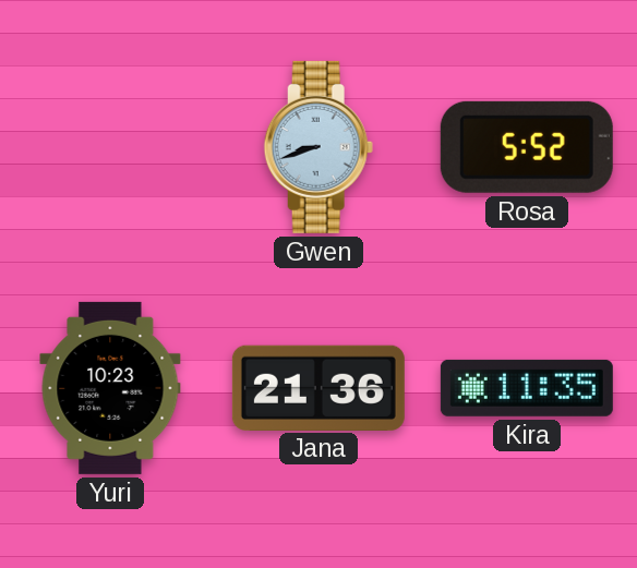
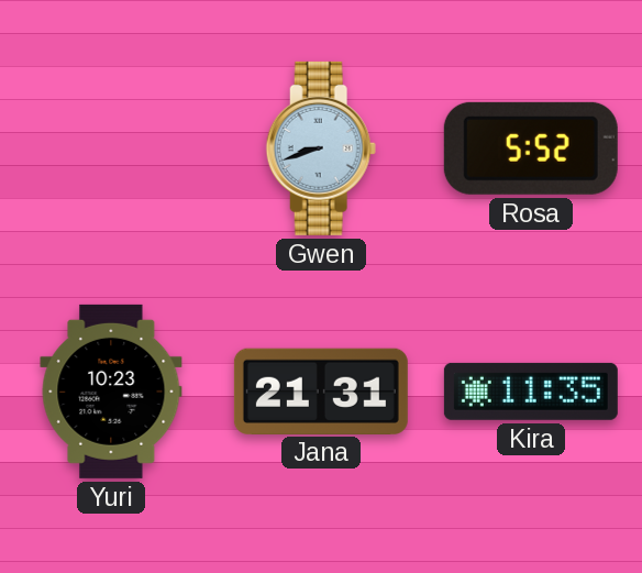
Jana: 21:36 -> 21:31
